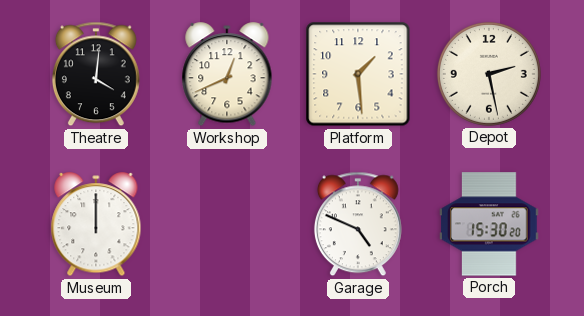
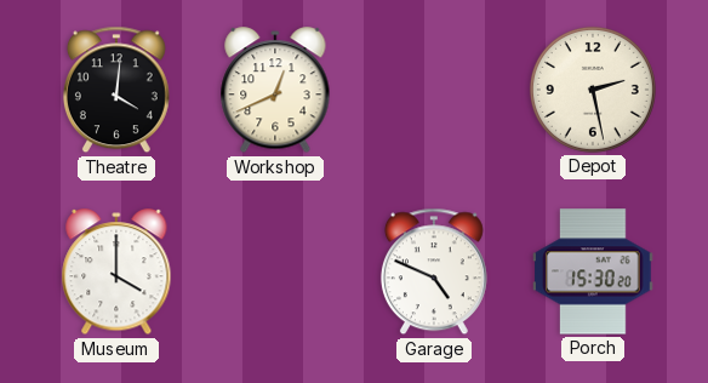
Platform: 1:29 -> none
Museum: 12:00 -> 4:00
